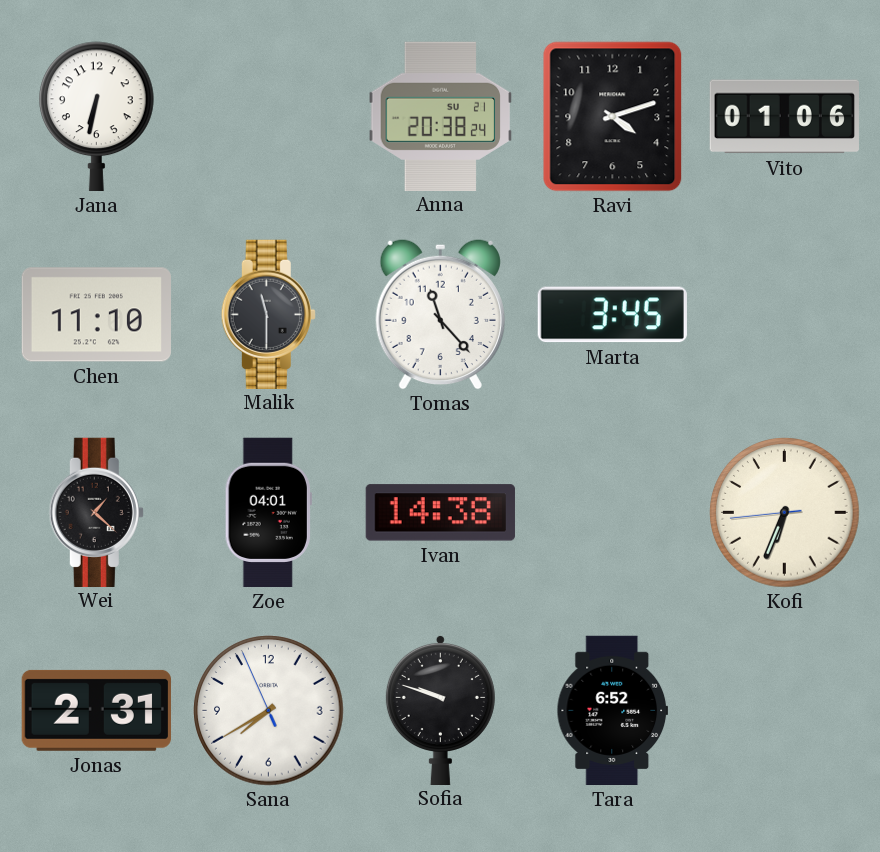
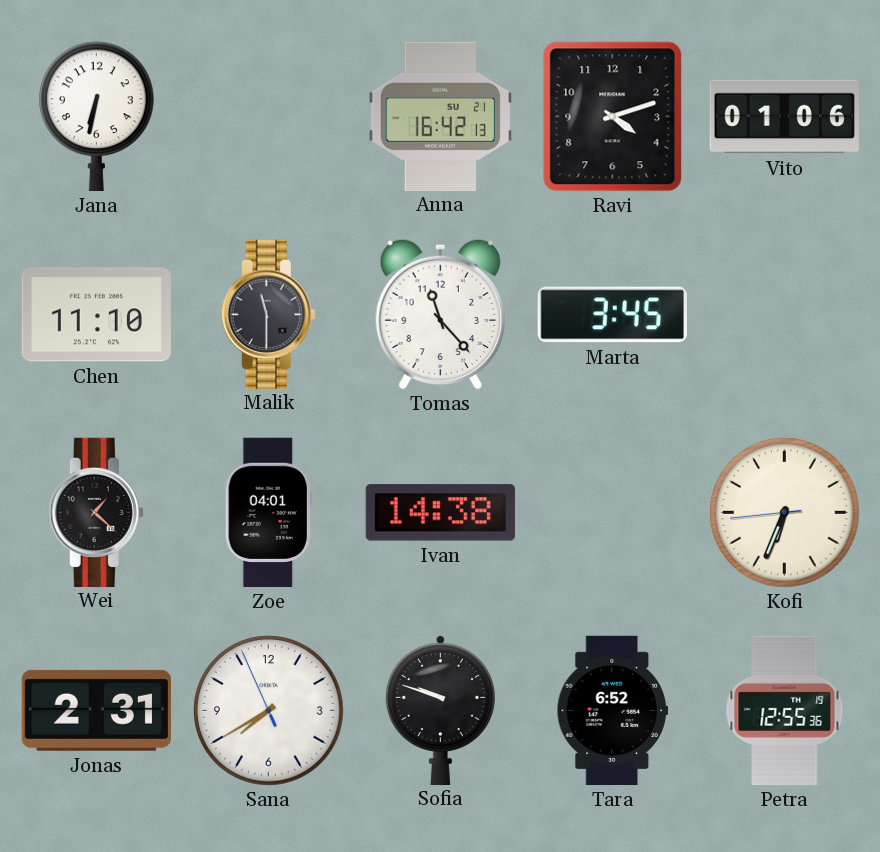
Anna: 20:38 -> 16:42
Petra: none -> 12:55
